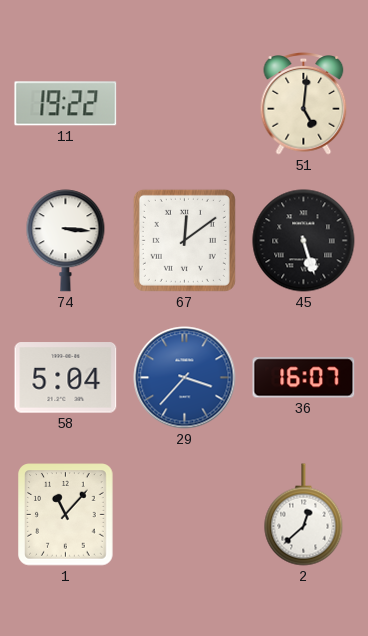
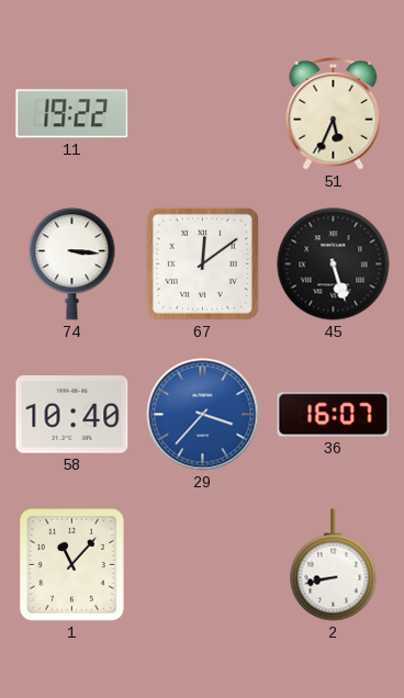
51: 5:01 -> 5:34
58: 5:04 -> 10:40
2: 12:38 -> 8:43
